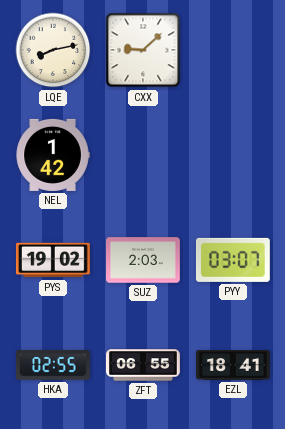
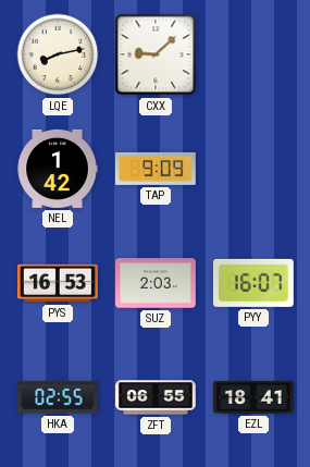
TAP: none -> 9:09
PYS: 19:02 -> 16:53
PYY: 03:07 -> 16:07
